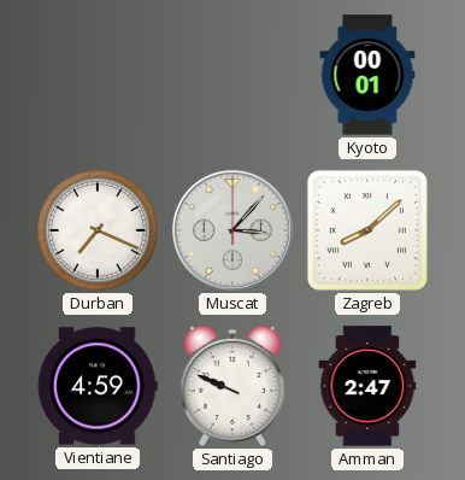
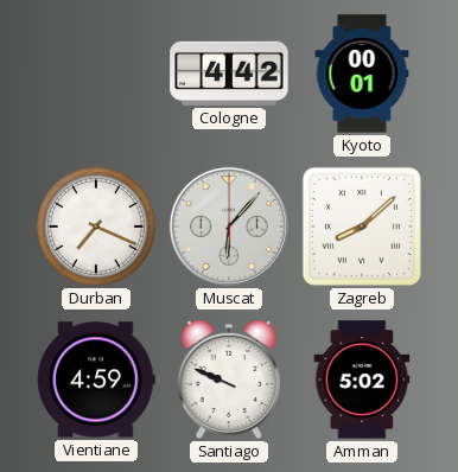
Cologne: none -> 4:42
Muscat: 3:07 -> 6:07
Amman: 2:47 -> 5:02
